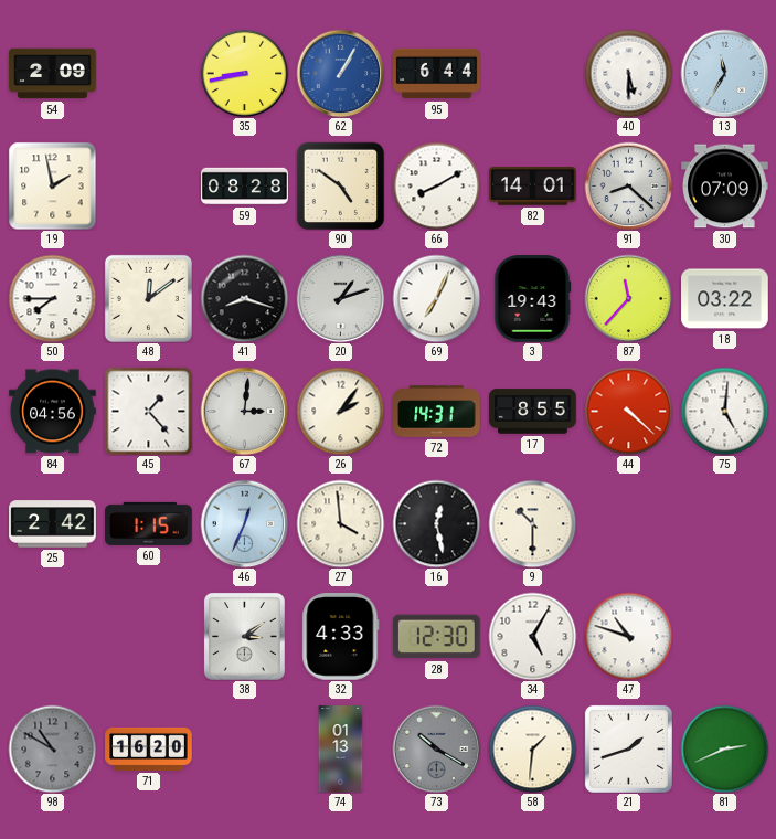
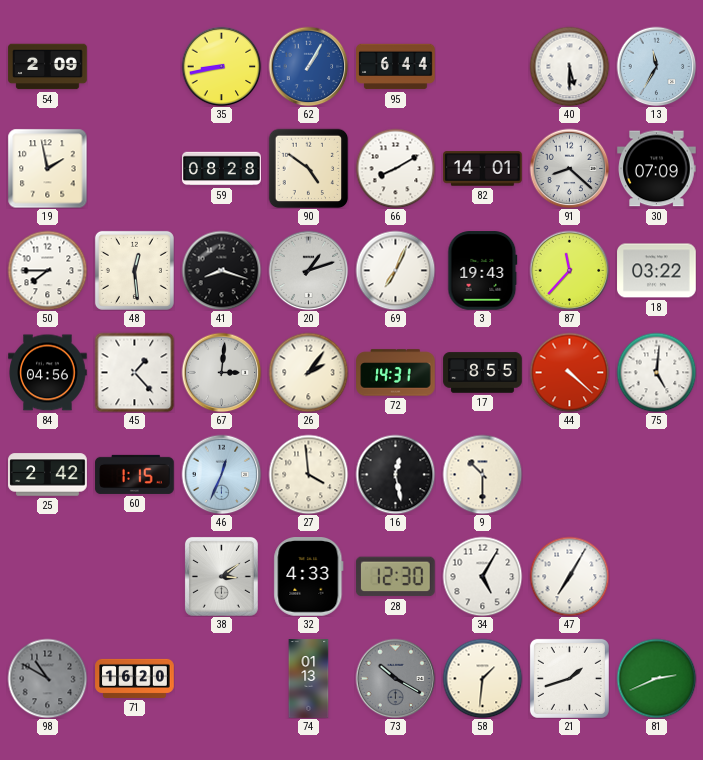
48: 12:09 -> 12:29
47: 10:48 -> 7:05
